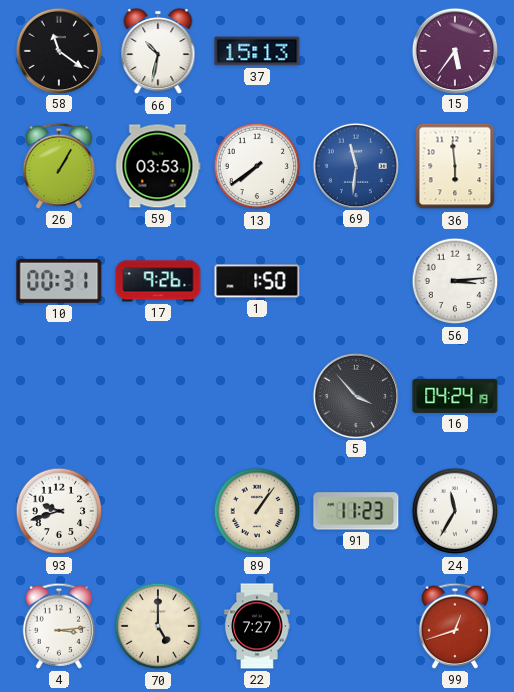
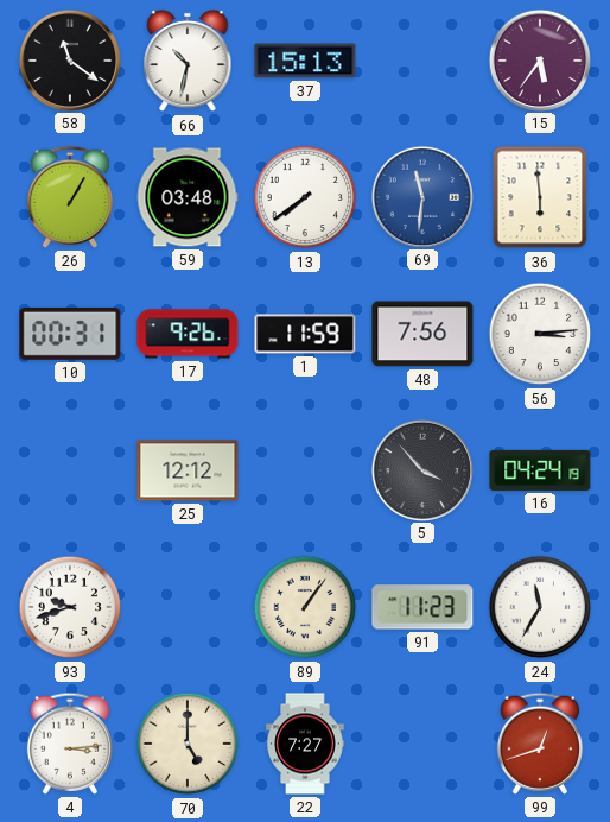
59: 03:53 -> 03:48
1: 1:50 -> 11:59
48: none -> 7:56
25: none -> 12:12
